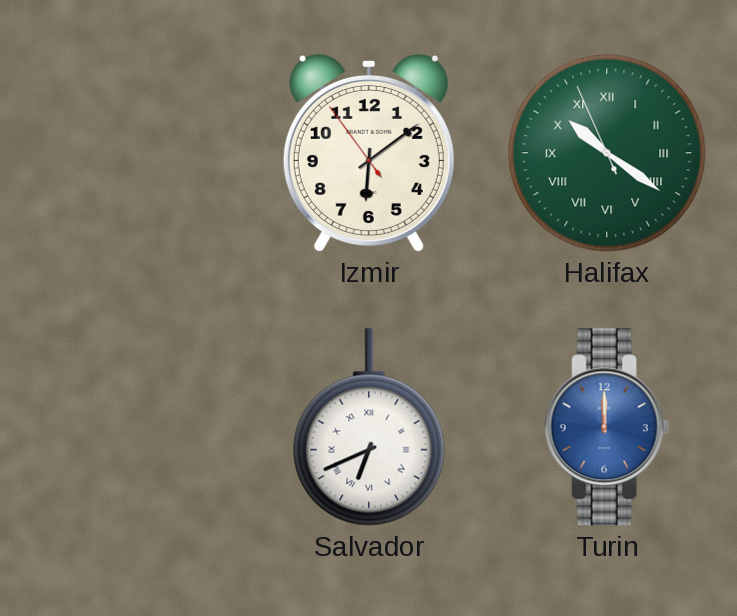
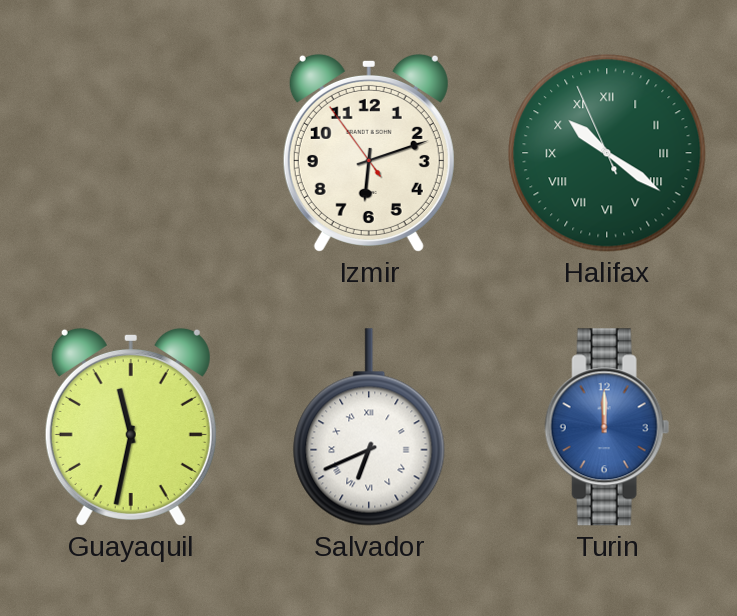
Izmir: 6:08 -> 6:11
Guayaquil: none -> 11:32
